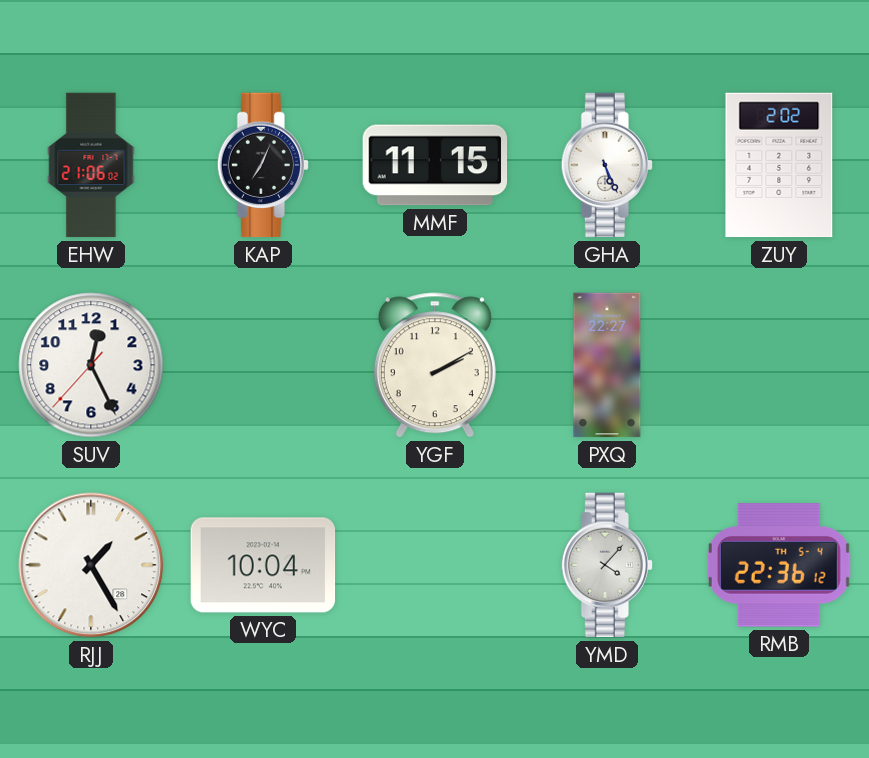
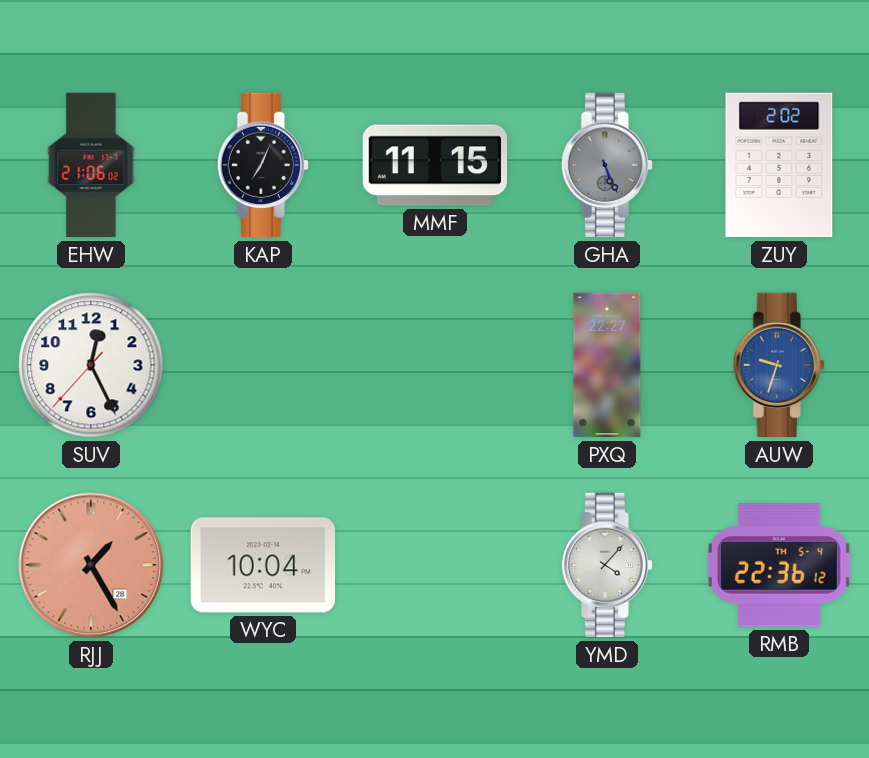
GHA dial: white -> grey
YGF: 2:10 -> none
AUW: none -> 9:33
RJJ dial: white -> salmon
